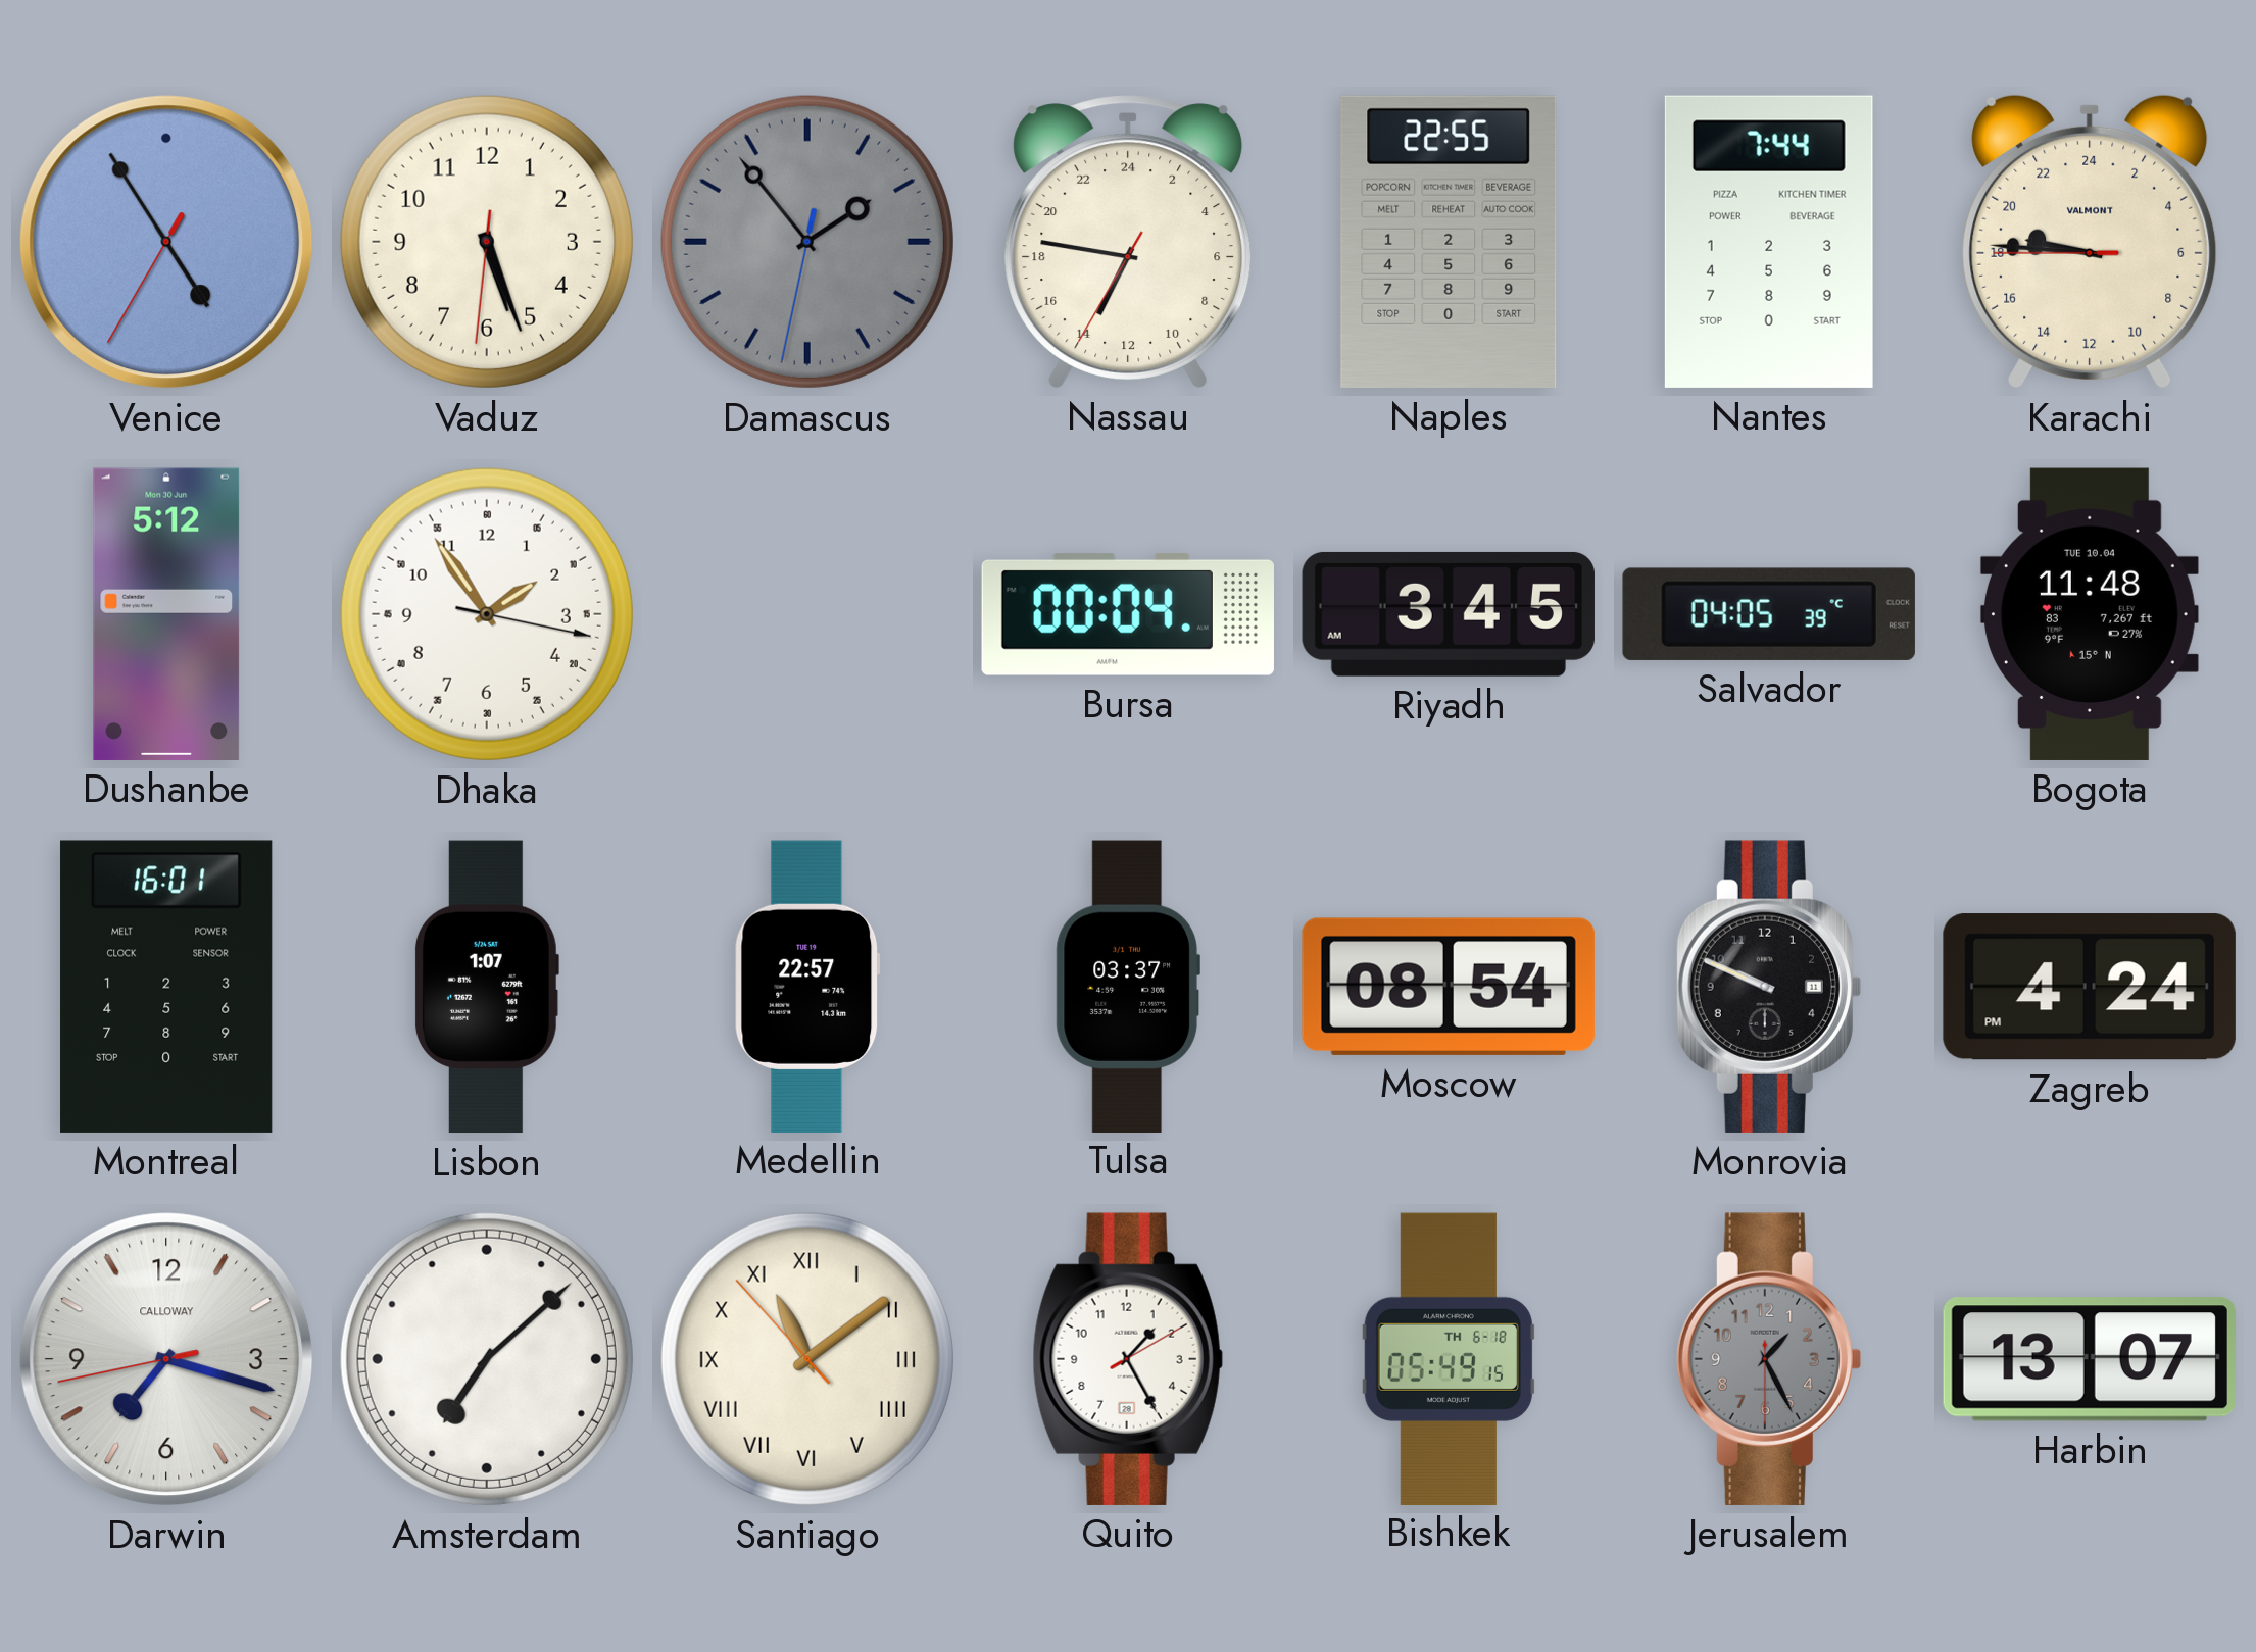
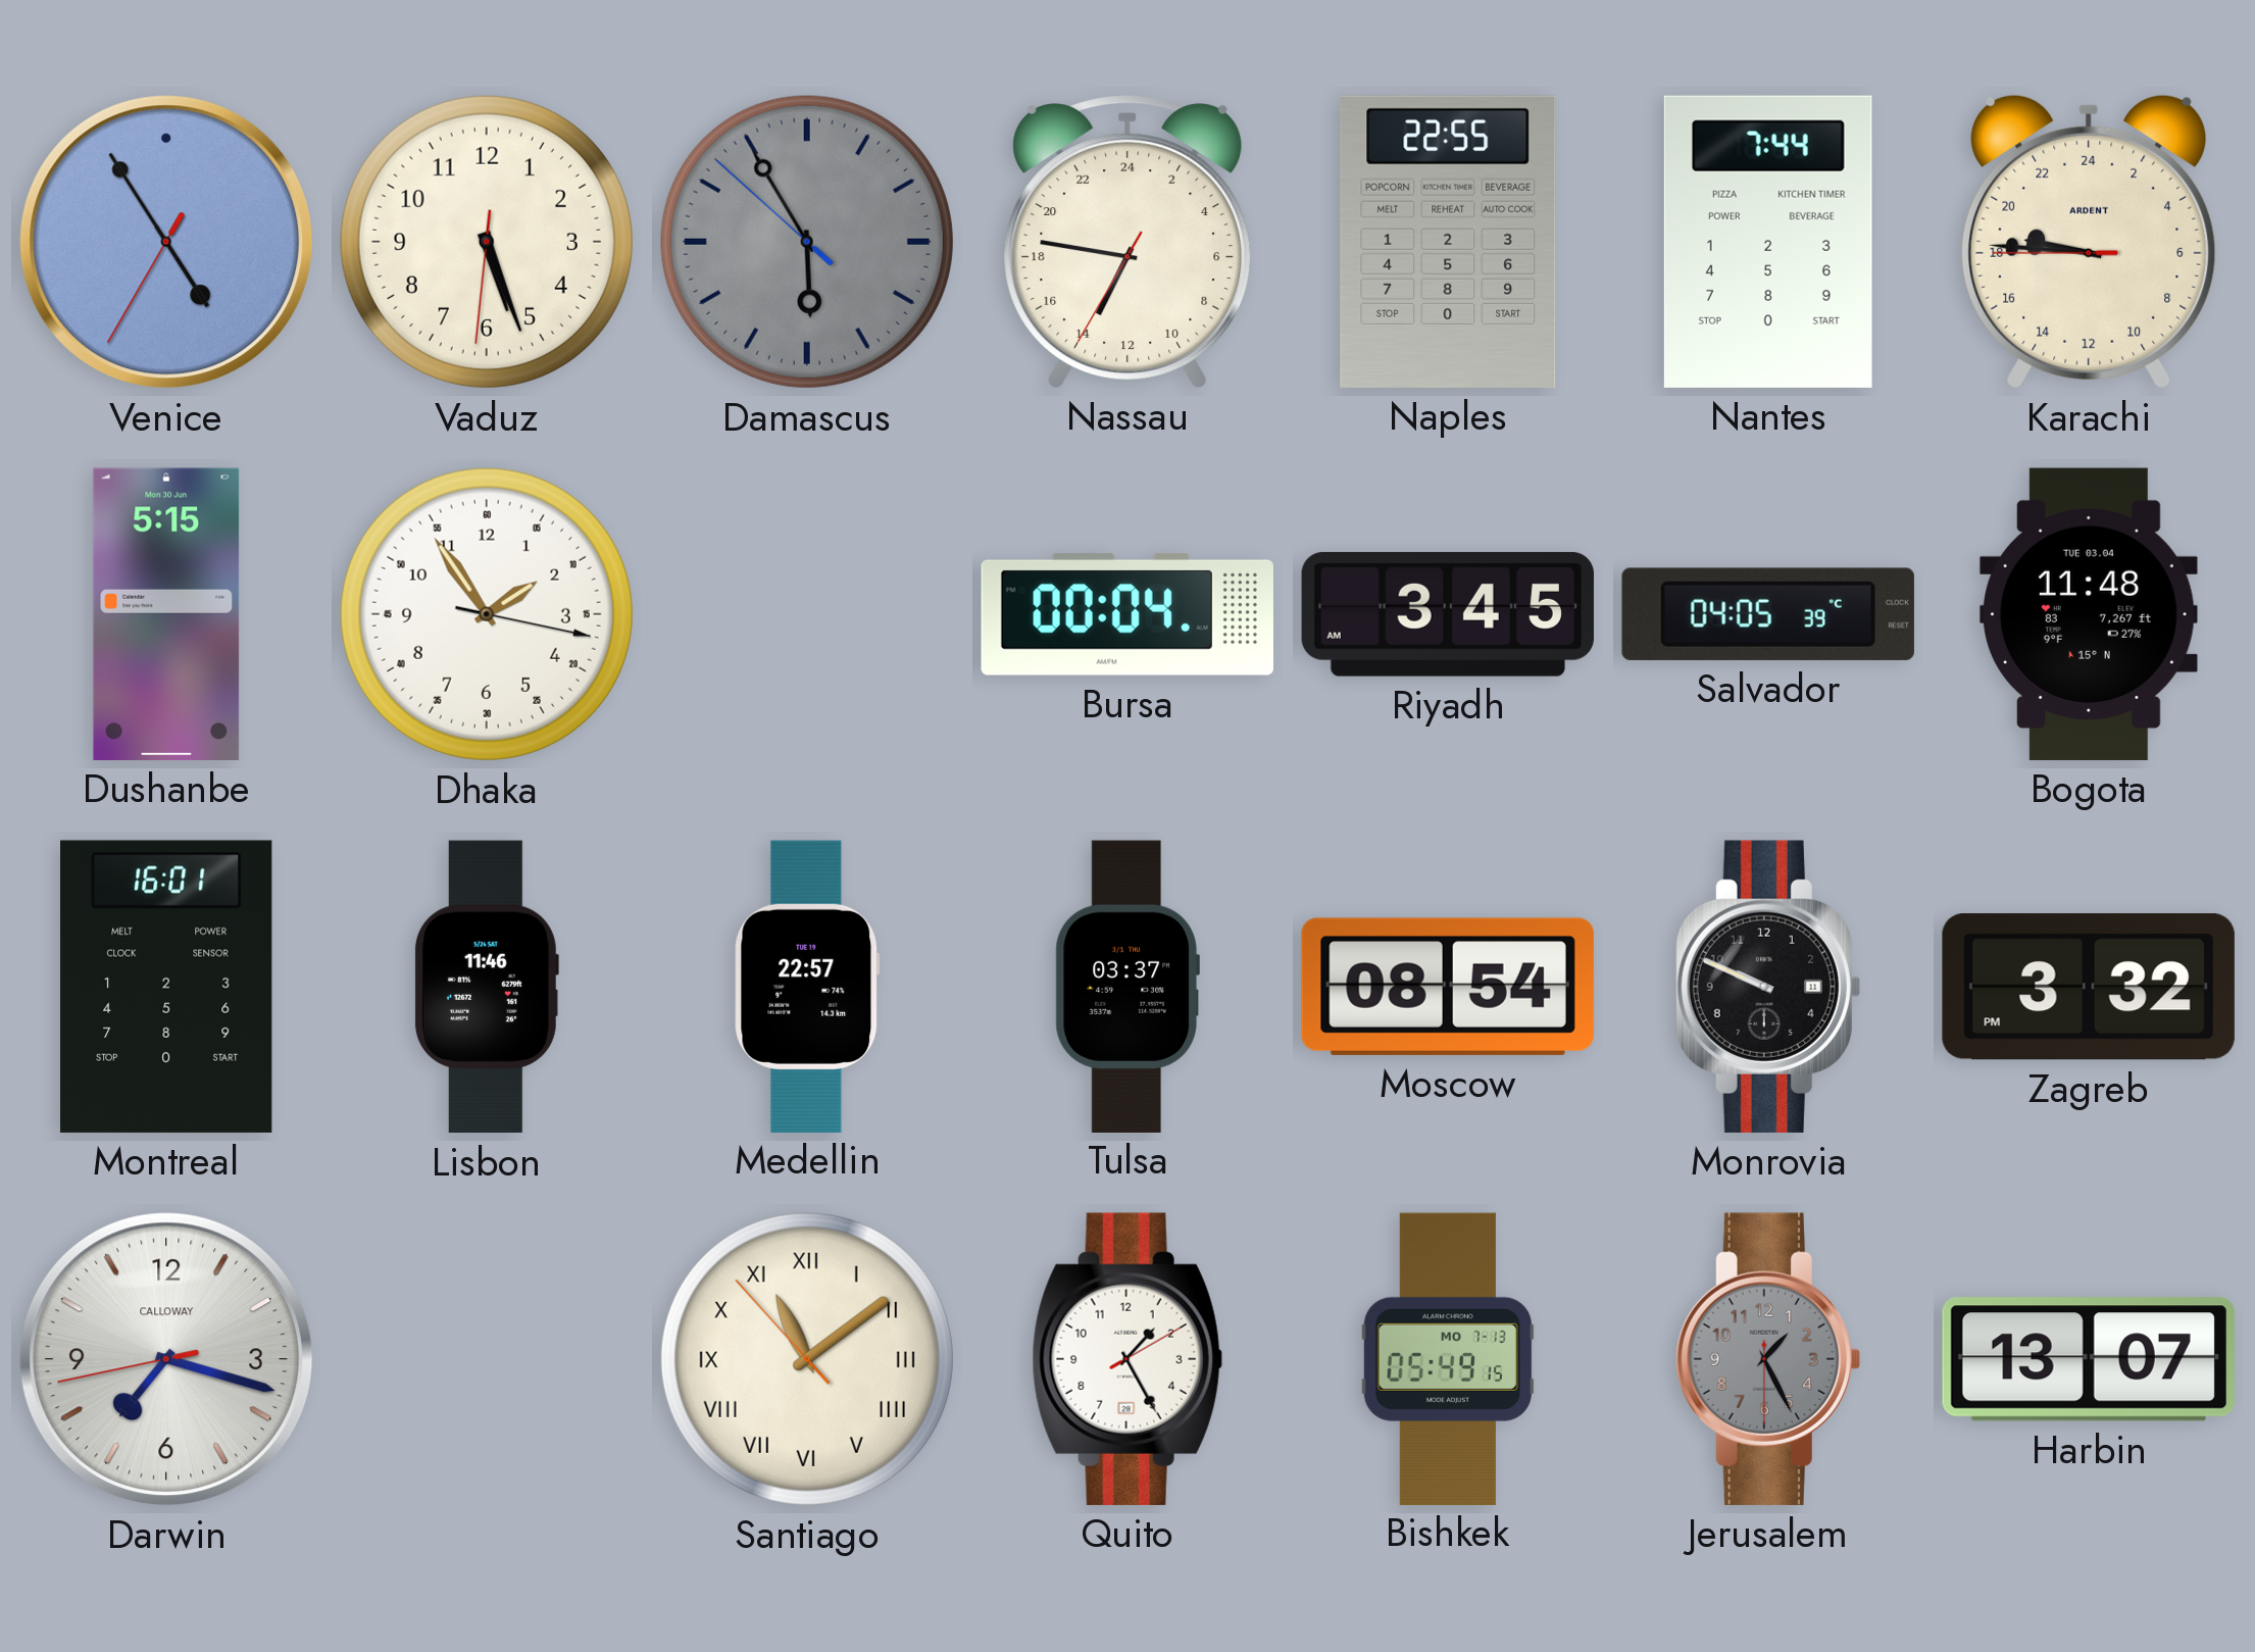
Damascus: 1:53 -> 5:54
Karachi brand: VALMONT -> ARDENT
Dushanbe: 5:12 -> 5:15
Bogota date: TUE 10.04 -> TUE 03.04
Lisbon: 1:07 -> 11:46
Zagreb: 4:24 -> 3:32
Amsterdam: 7:08 -> none
Bishkek date: TH 6-18 -> MO 7-13
